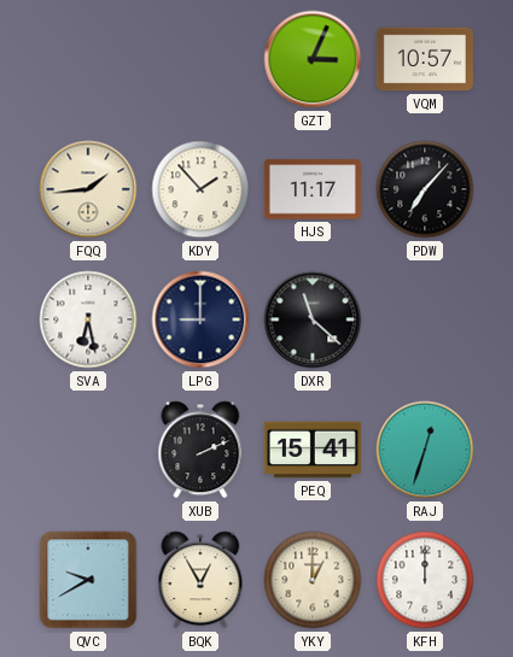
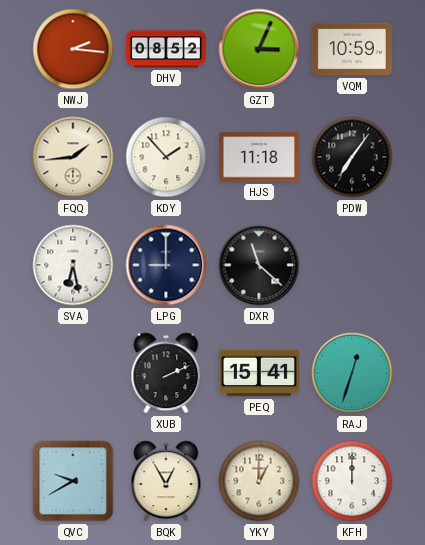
NWJ: none -> 2:16
DHV: none -> 08:52
VQM: 10:57 -> 10:59
HJS: 11:17 -> 11:18
PDW: 7:07 -> 7:06
